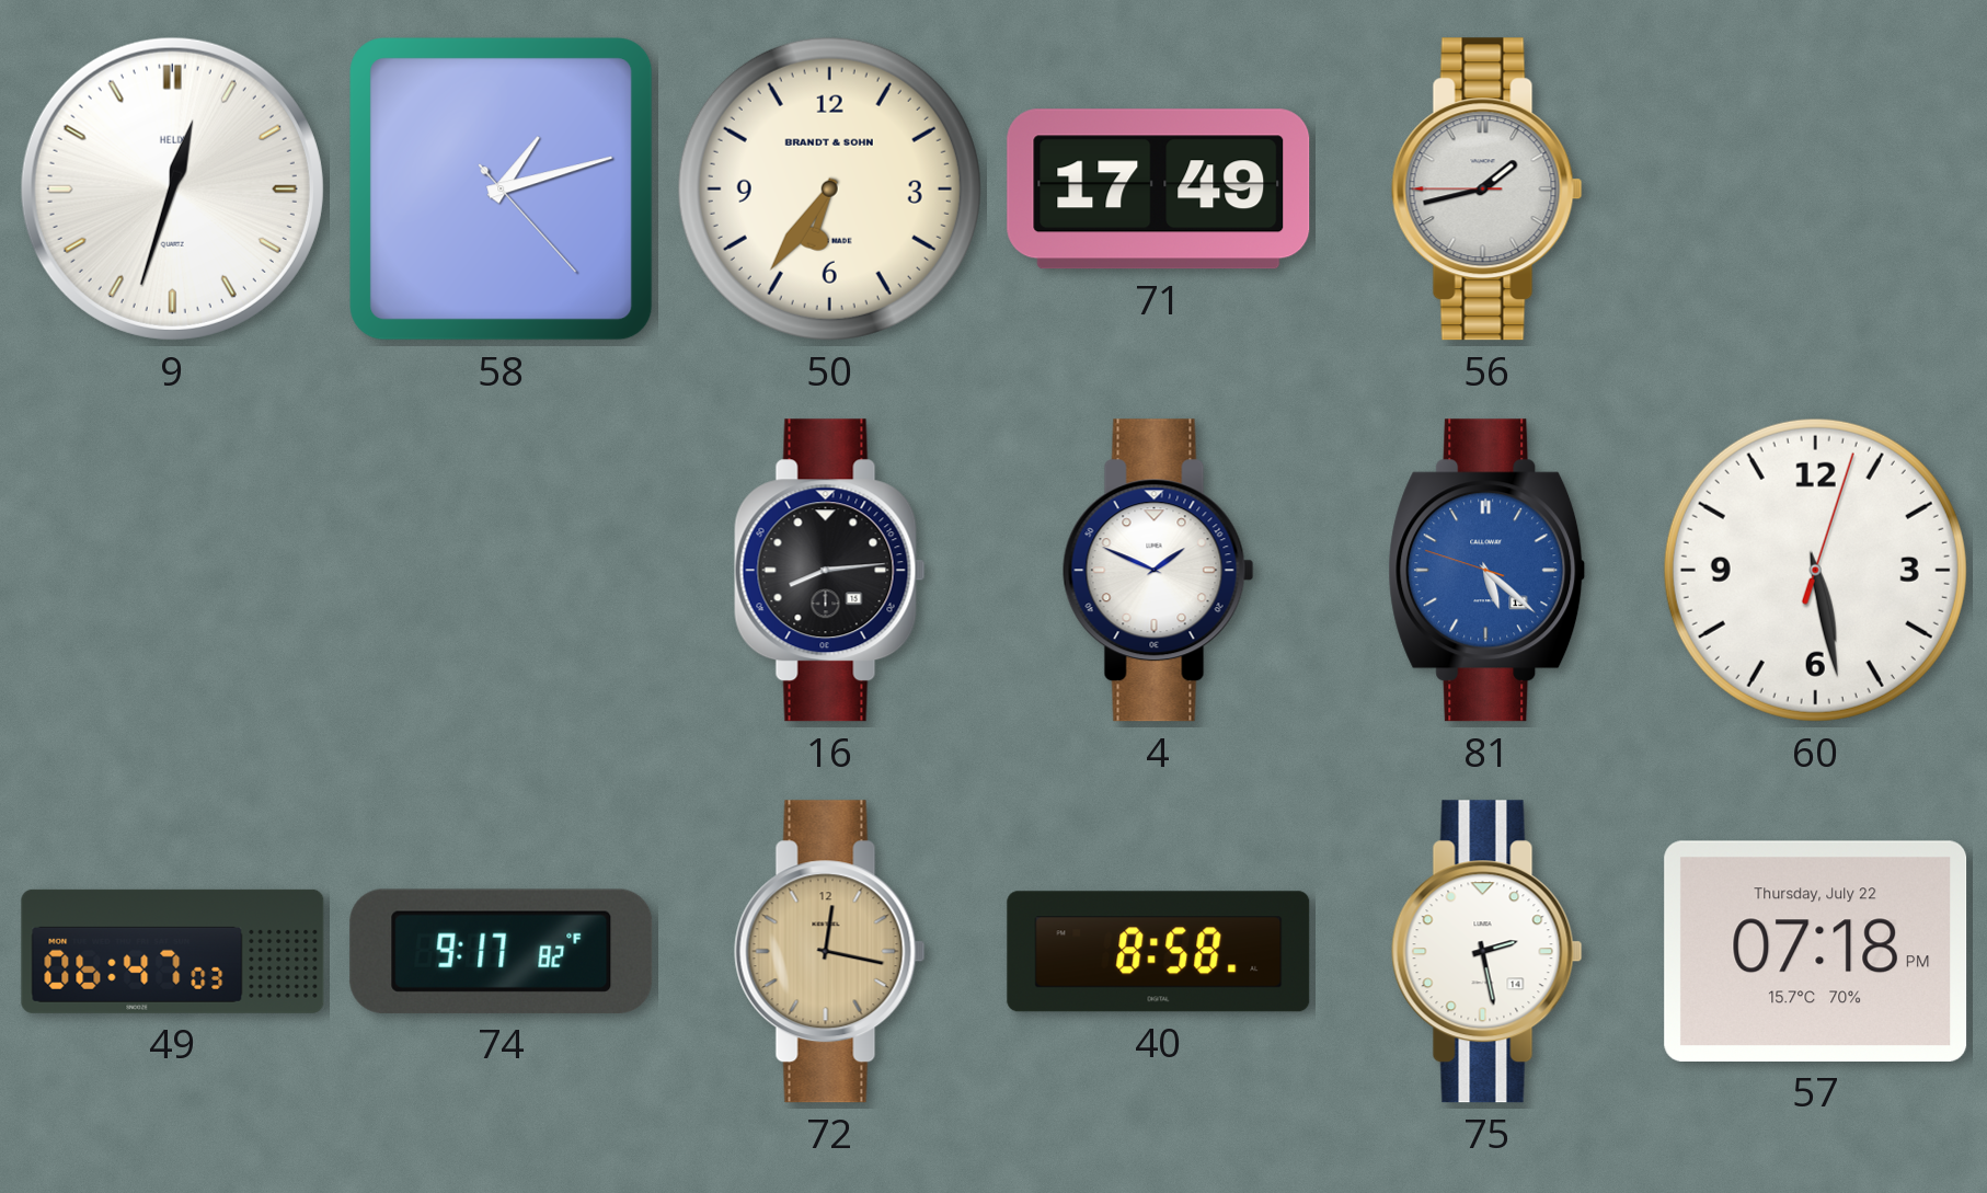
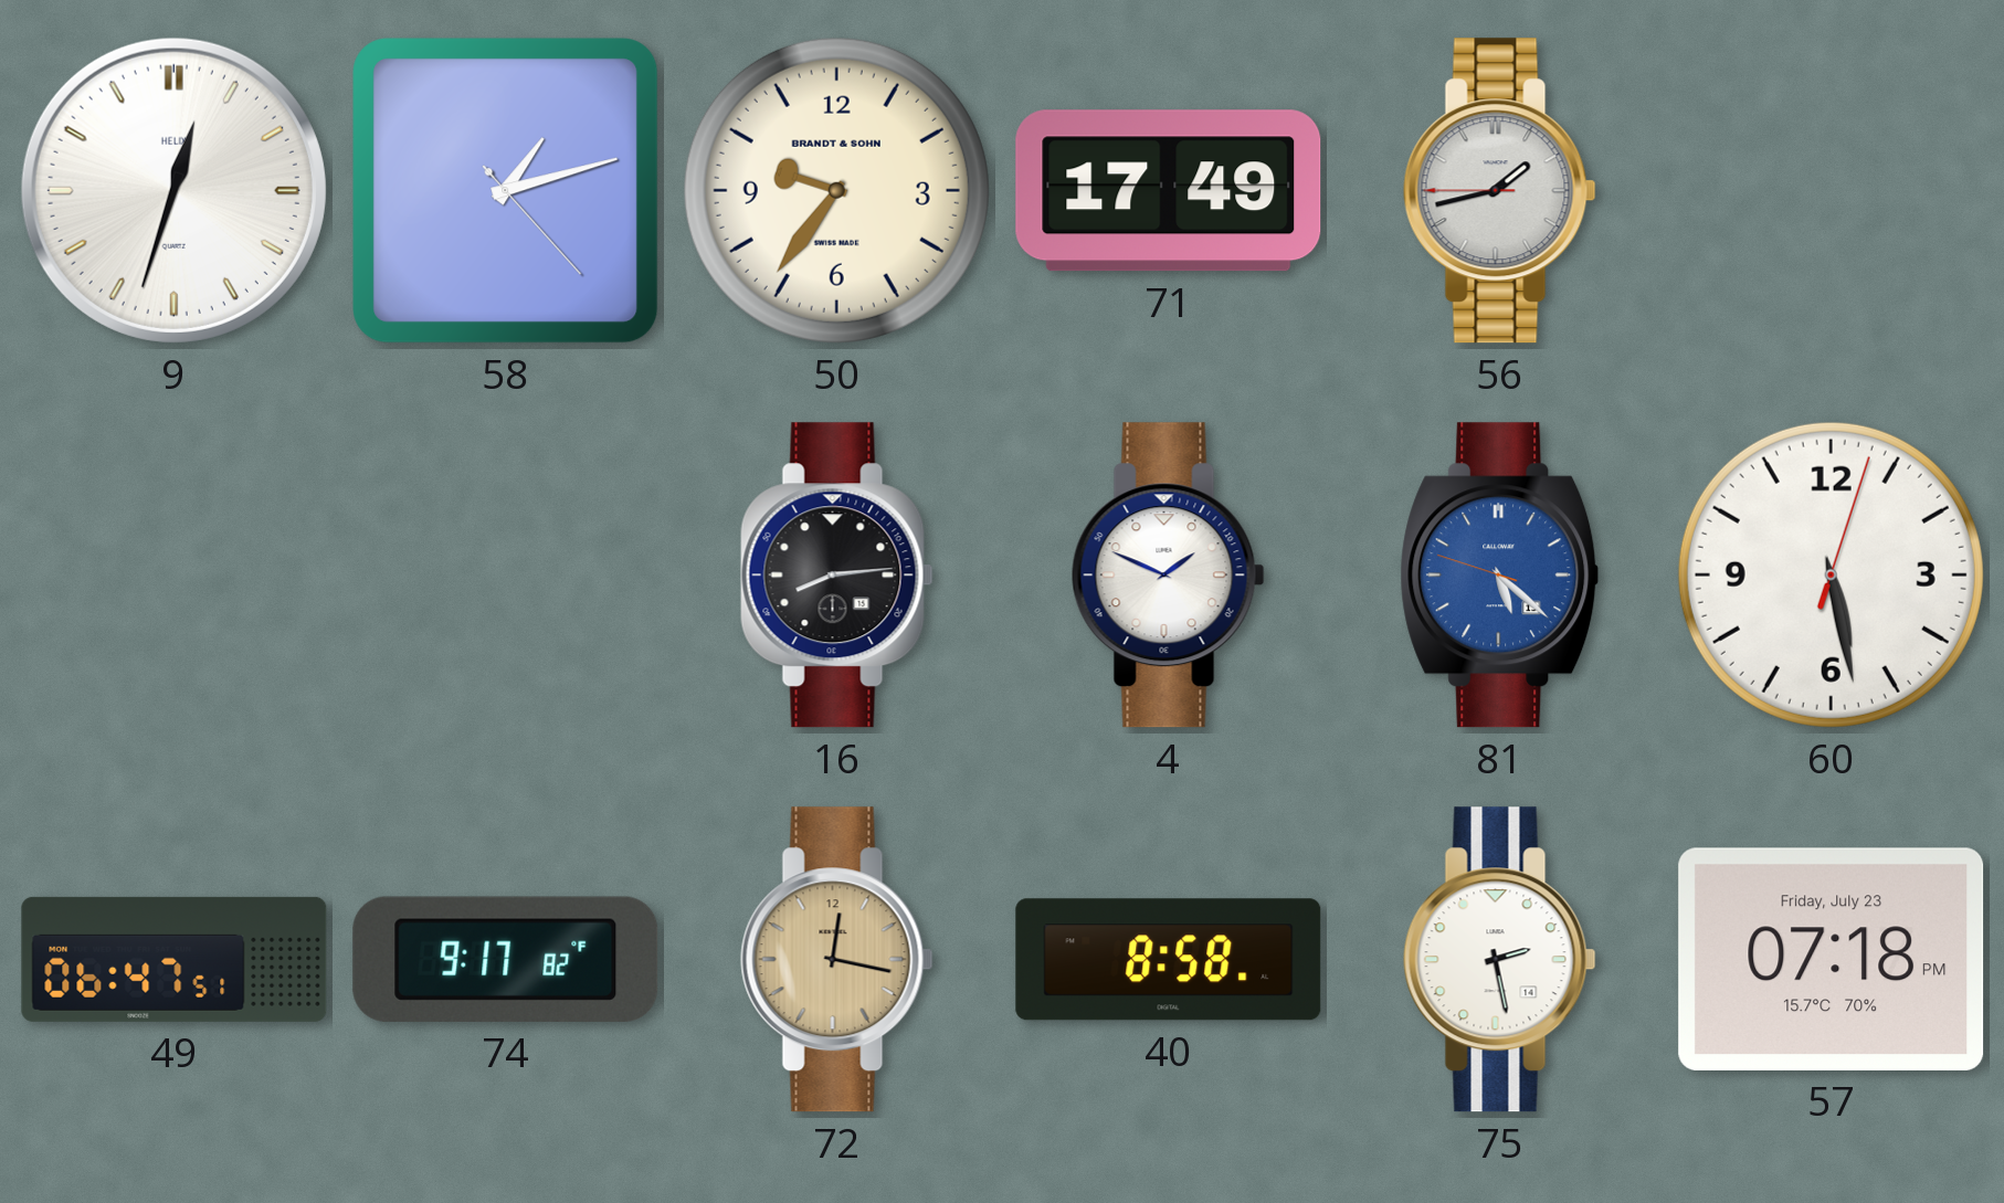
50: 6:36 -> 9:36
49: 06:47:03 -> 06:47:51
57 date: Thursday, July 22 -> Friday, July 23
